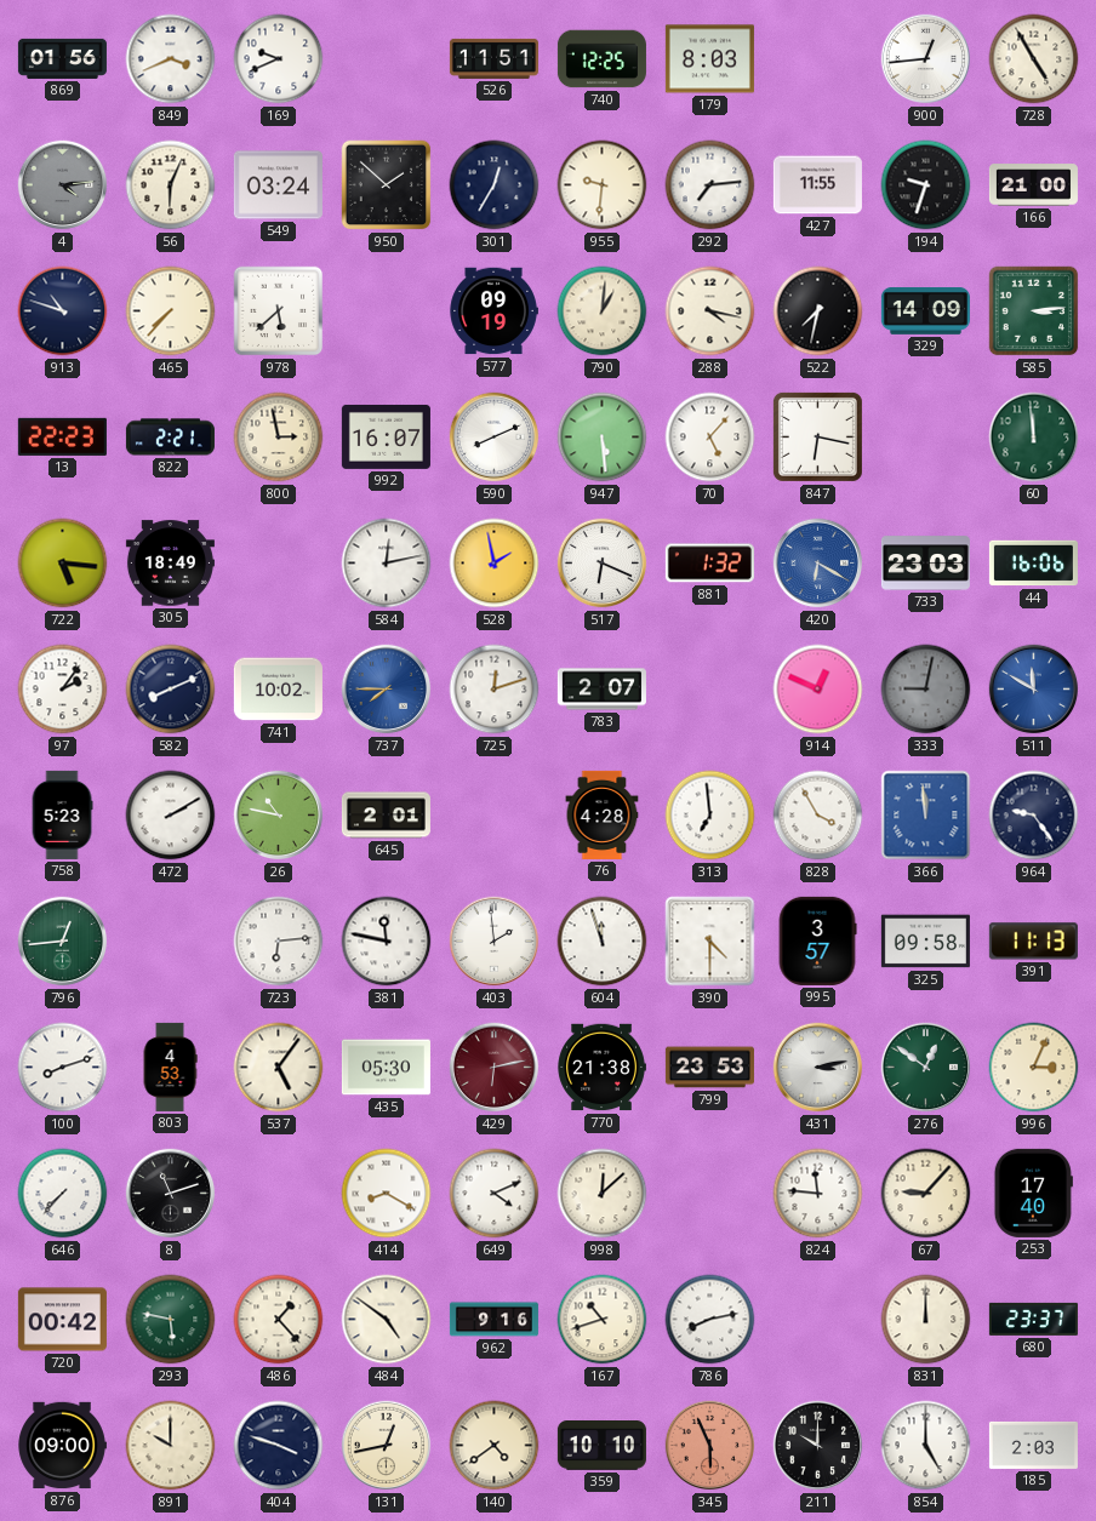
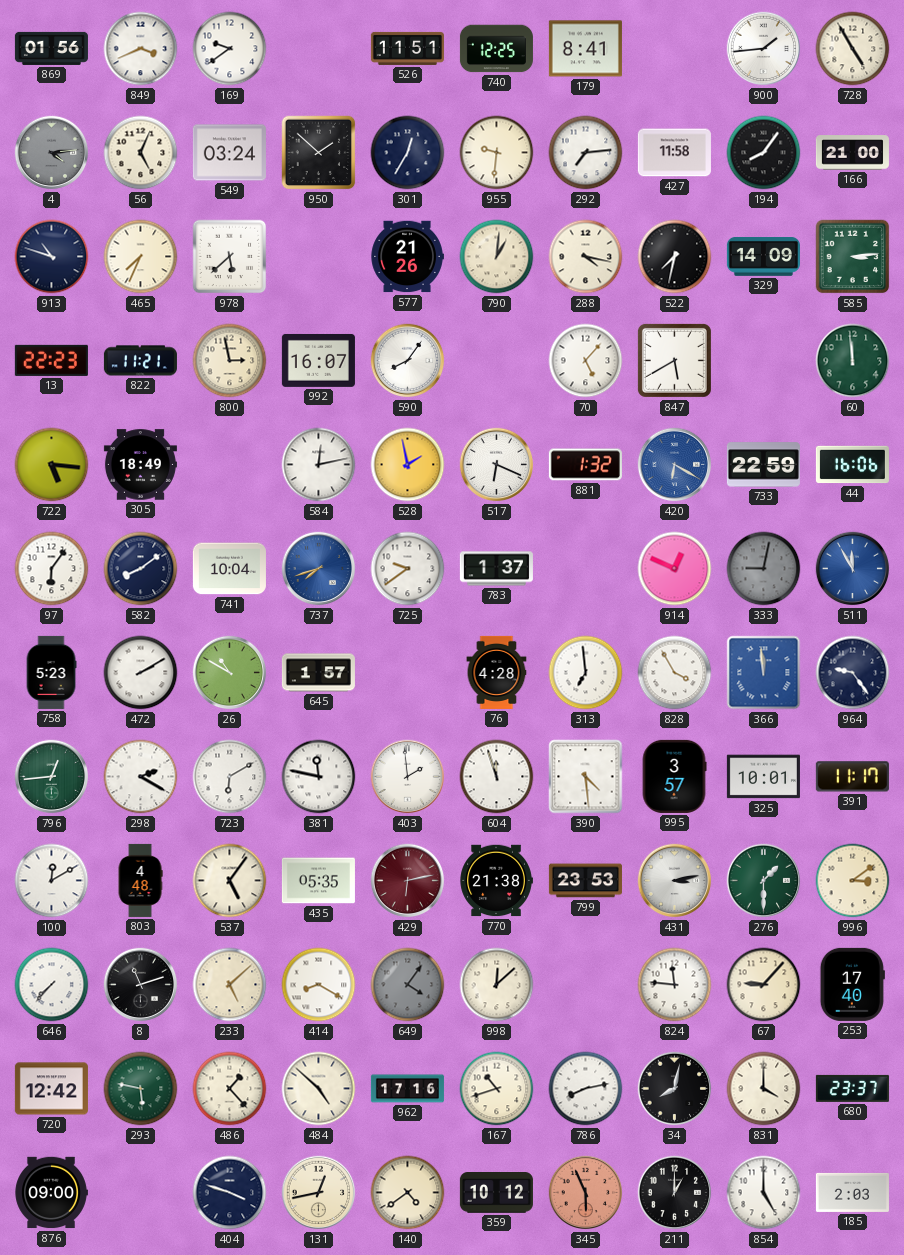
169: 9:41 -> 9:39
179: 8:03 -> 8:41
900: 12:44 -> 1:44
56: 6:04 -> 5:04
427: 11:55 -> 11:58
194: 9:33 -> 8:06
465: 7:37 -> 7:34
577: 09:19 -> 21:26
822: 2:21 -> 11:21
590: 8:11 -> 8:06
947: 5:29 -> none
847: 6:17 -> 5:40
733: 23:03 -> 22:59
97: 2:06 -> 6:06
582: 8:11 -> 8:09
741: 10:02 -> 10:04
737: 7:45 -> 7:42
725: 12:12 -> 9:39
783: 2:07 -> 1:37
511: 11:50 -> 11:55
26: 10:47 -> 10:50
645: 2:01 -> 1:57
298: none -> 2:20
723: 6:14 -> 6:10
390: 4:30 -> 4:29
325: 09:58 -> 10:01
391: 11:13 -> 11:17
100: 8:12 -> 12:10
803: 4:53 -> 4:48
435: 05:30 -> 05:35
276: 12:51 -> 1:30
996: 3:04 -> 3:09
233: none -> 5:08
649: 4:11 -> 4:06
649 dial: white -> grey
720: 00:42 -> 12:42
484: 4:51 -> 4:52
962: 9:16 -> 17:16
34: none -> 8:02
831: 12:00 -> 4:00
891: 10:00 -> none
359: 10:10 -> 10:12
211: 10:00 -> 1:00
